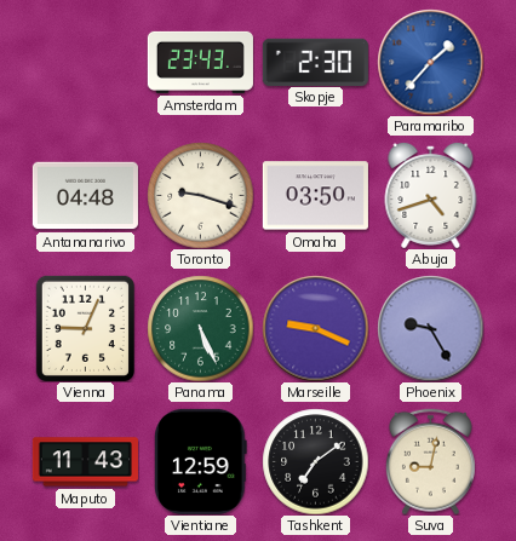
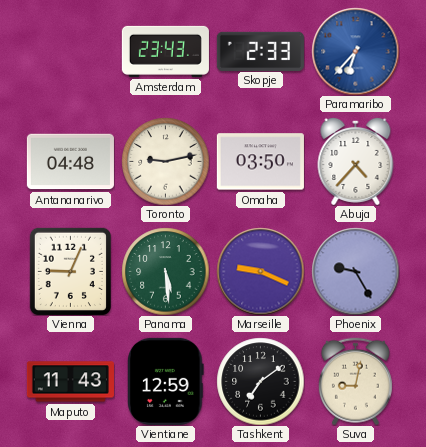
Skopje: 2:30 -> 2:33
Paramaribo: 1:37 -> 6:37
Toronto: 9:18 -> 9:13
Abuja: 4:42 -> 4:37
Panama: 5:26 -> 5:29
